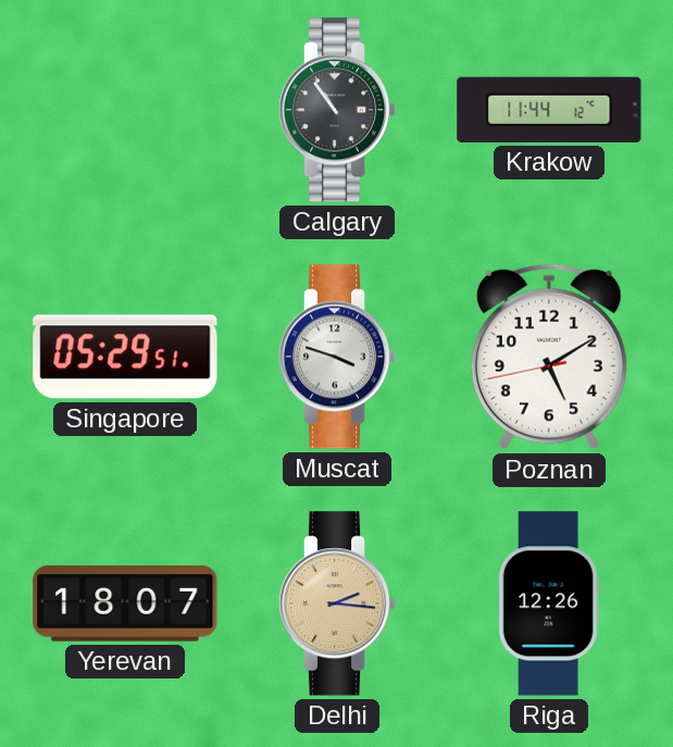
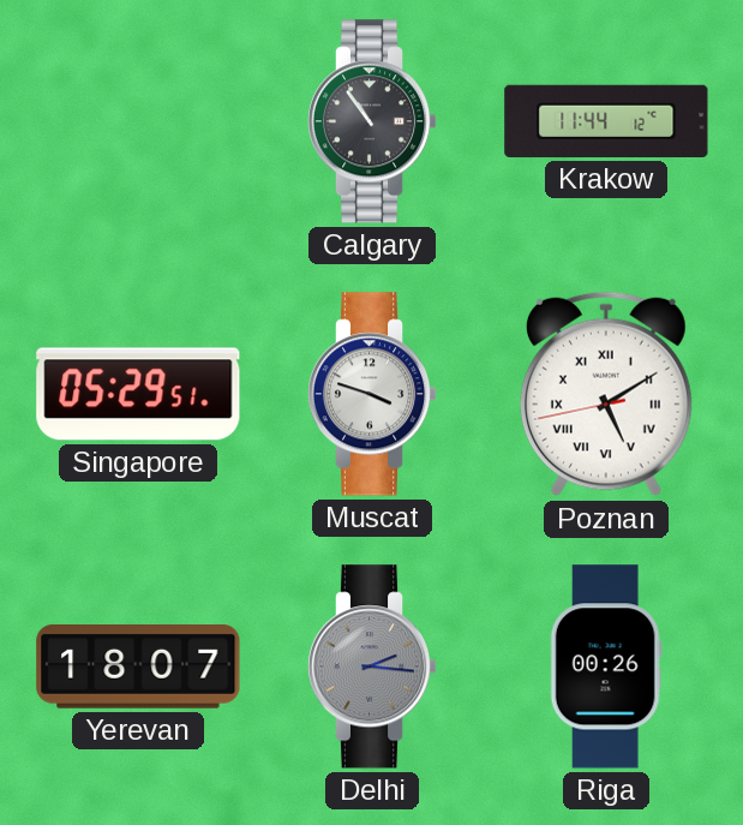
Poznan numerals: Arabic -> Roman
Delhi dial: champagne -> grey
Riga: 12:26 -> 00:26
